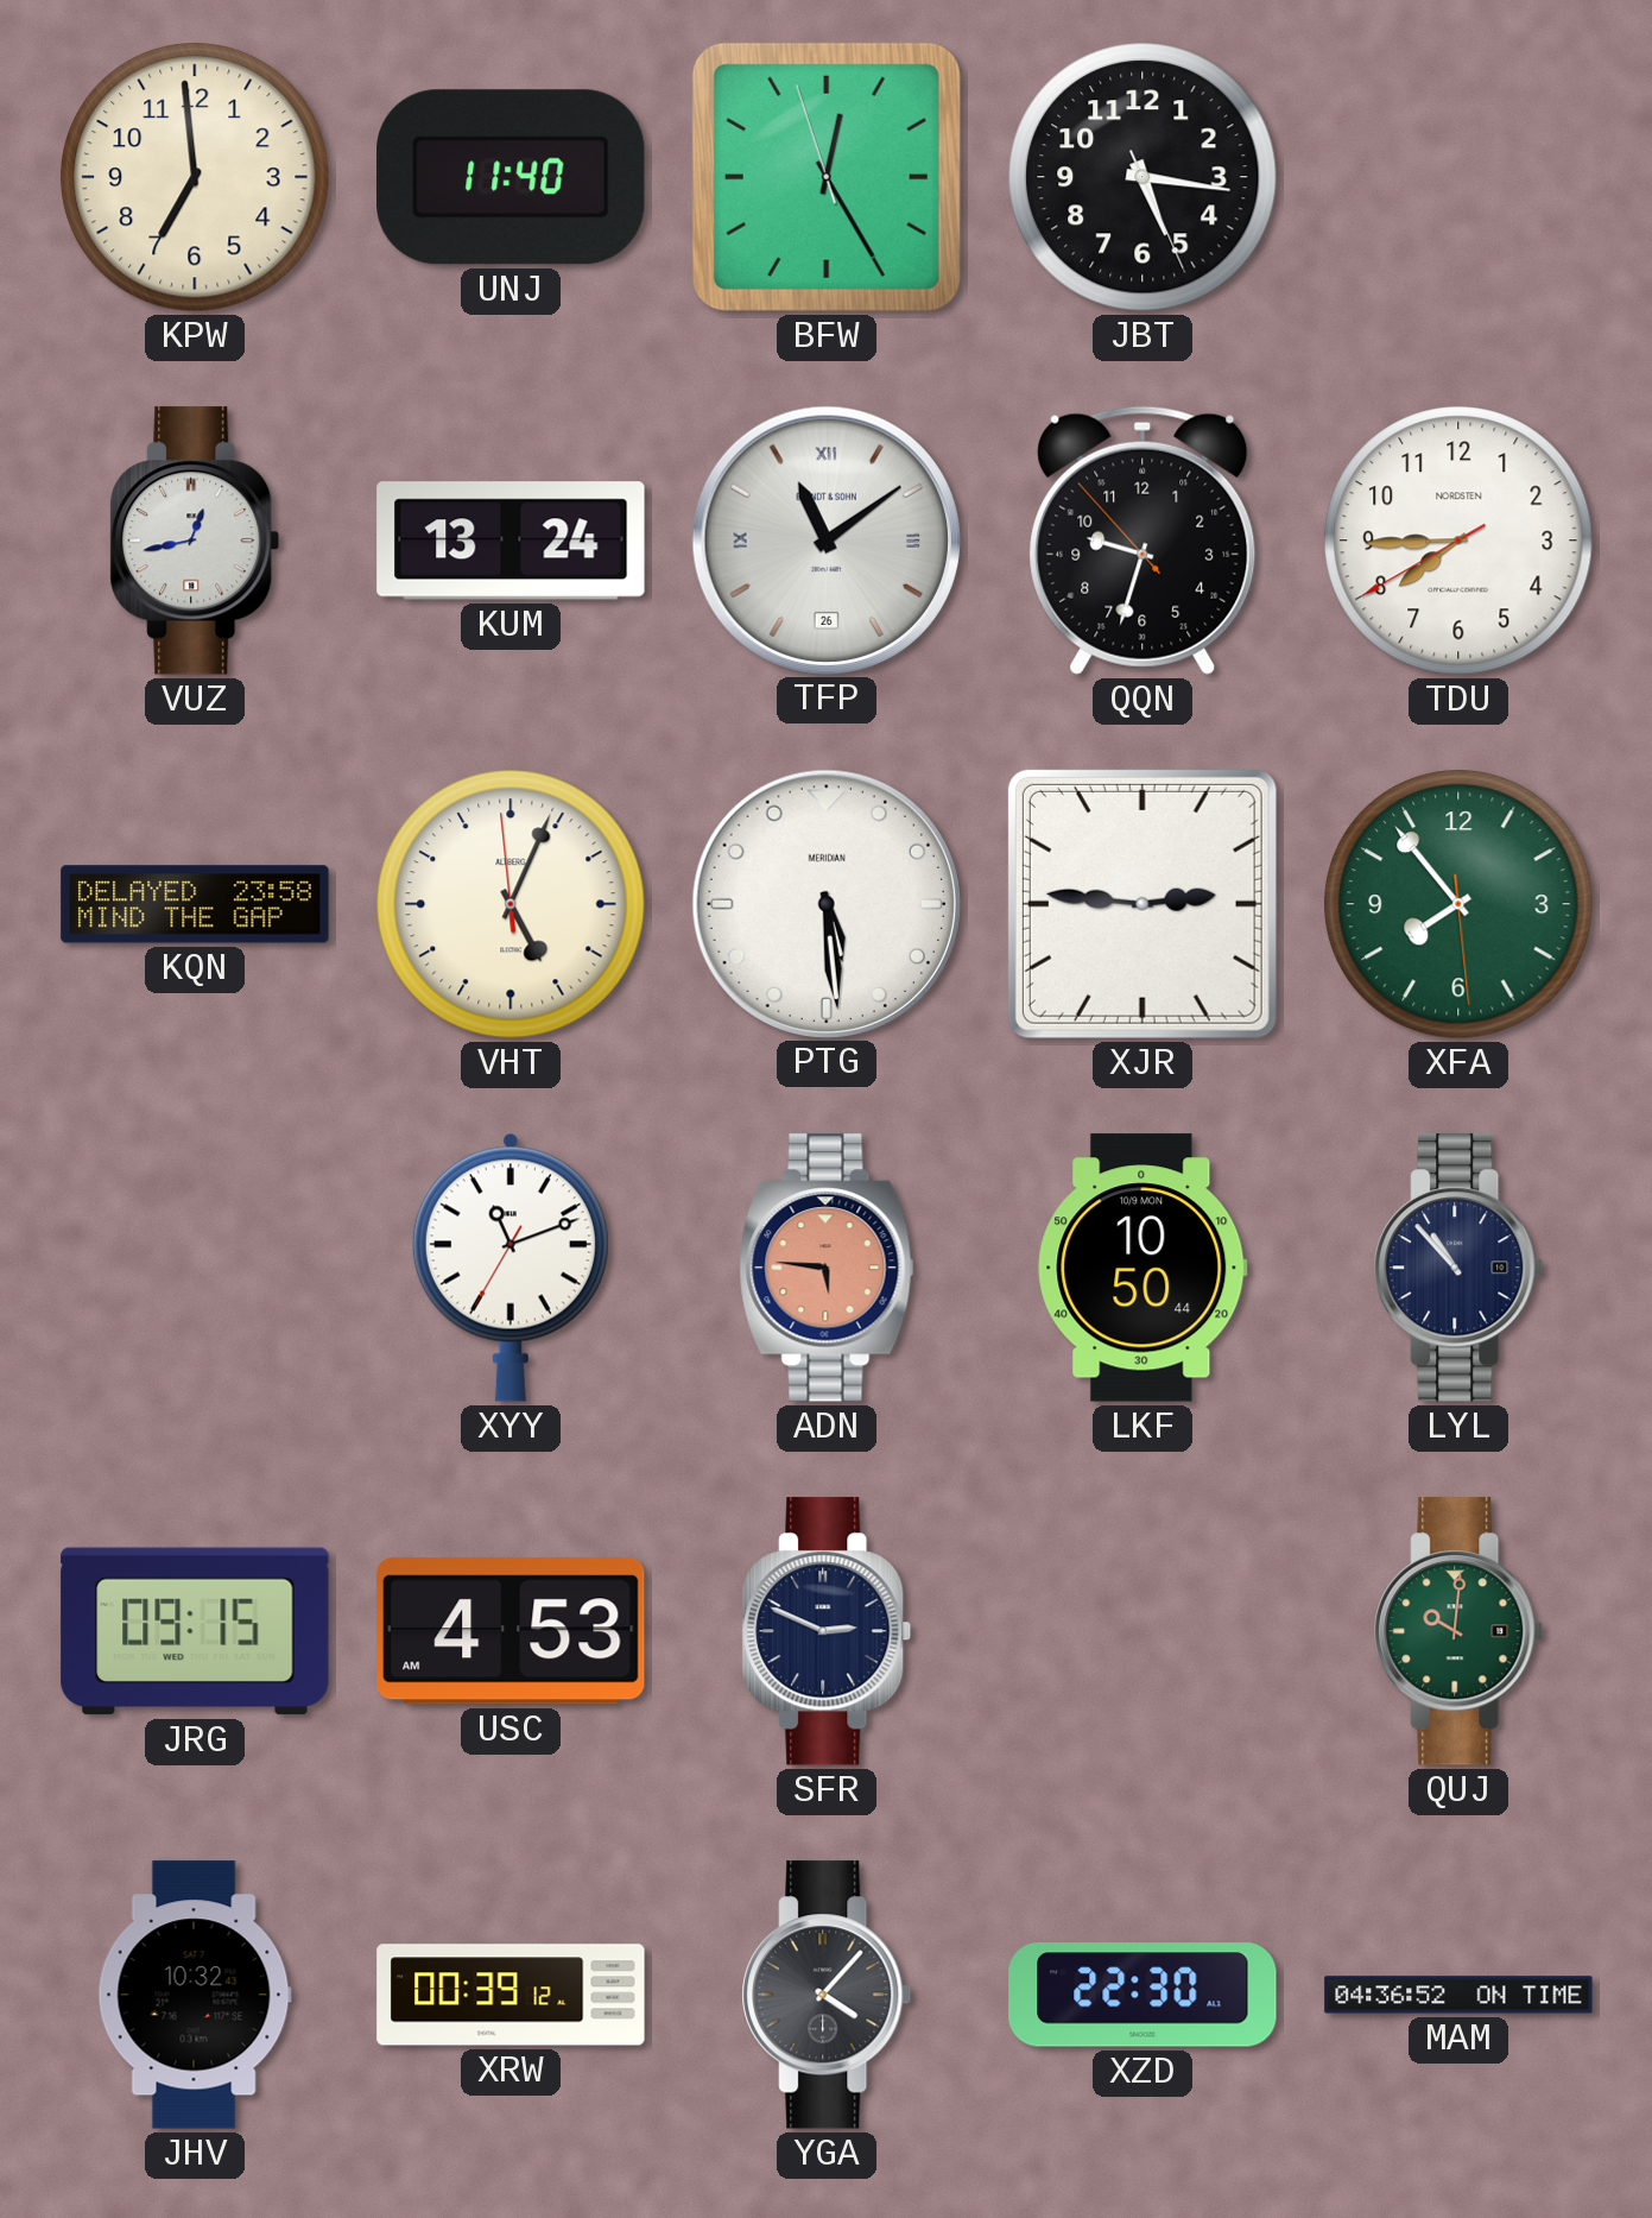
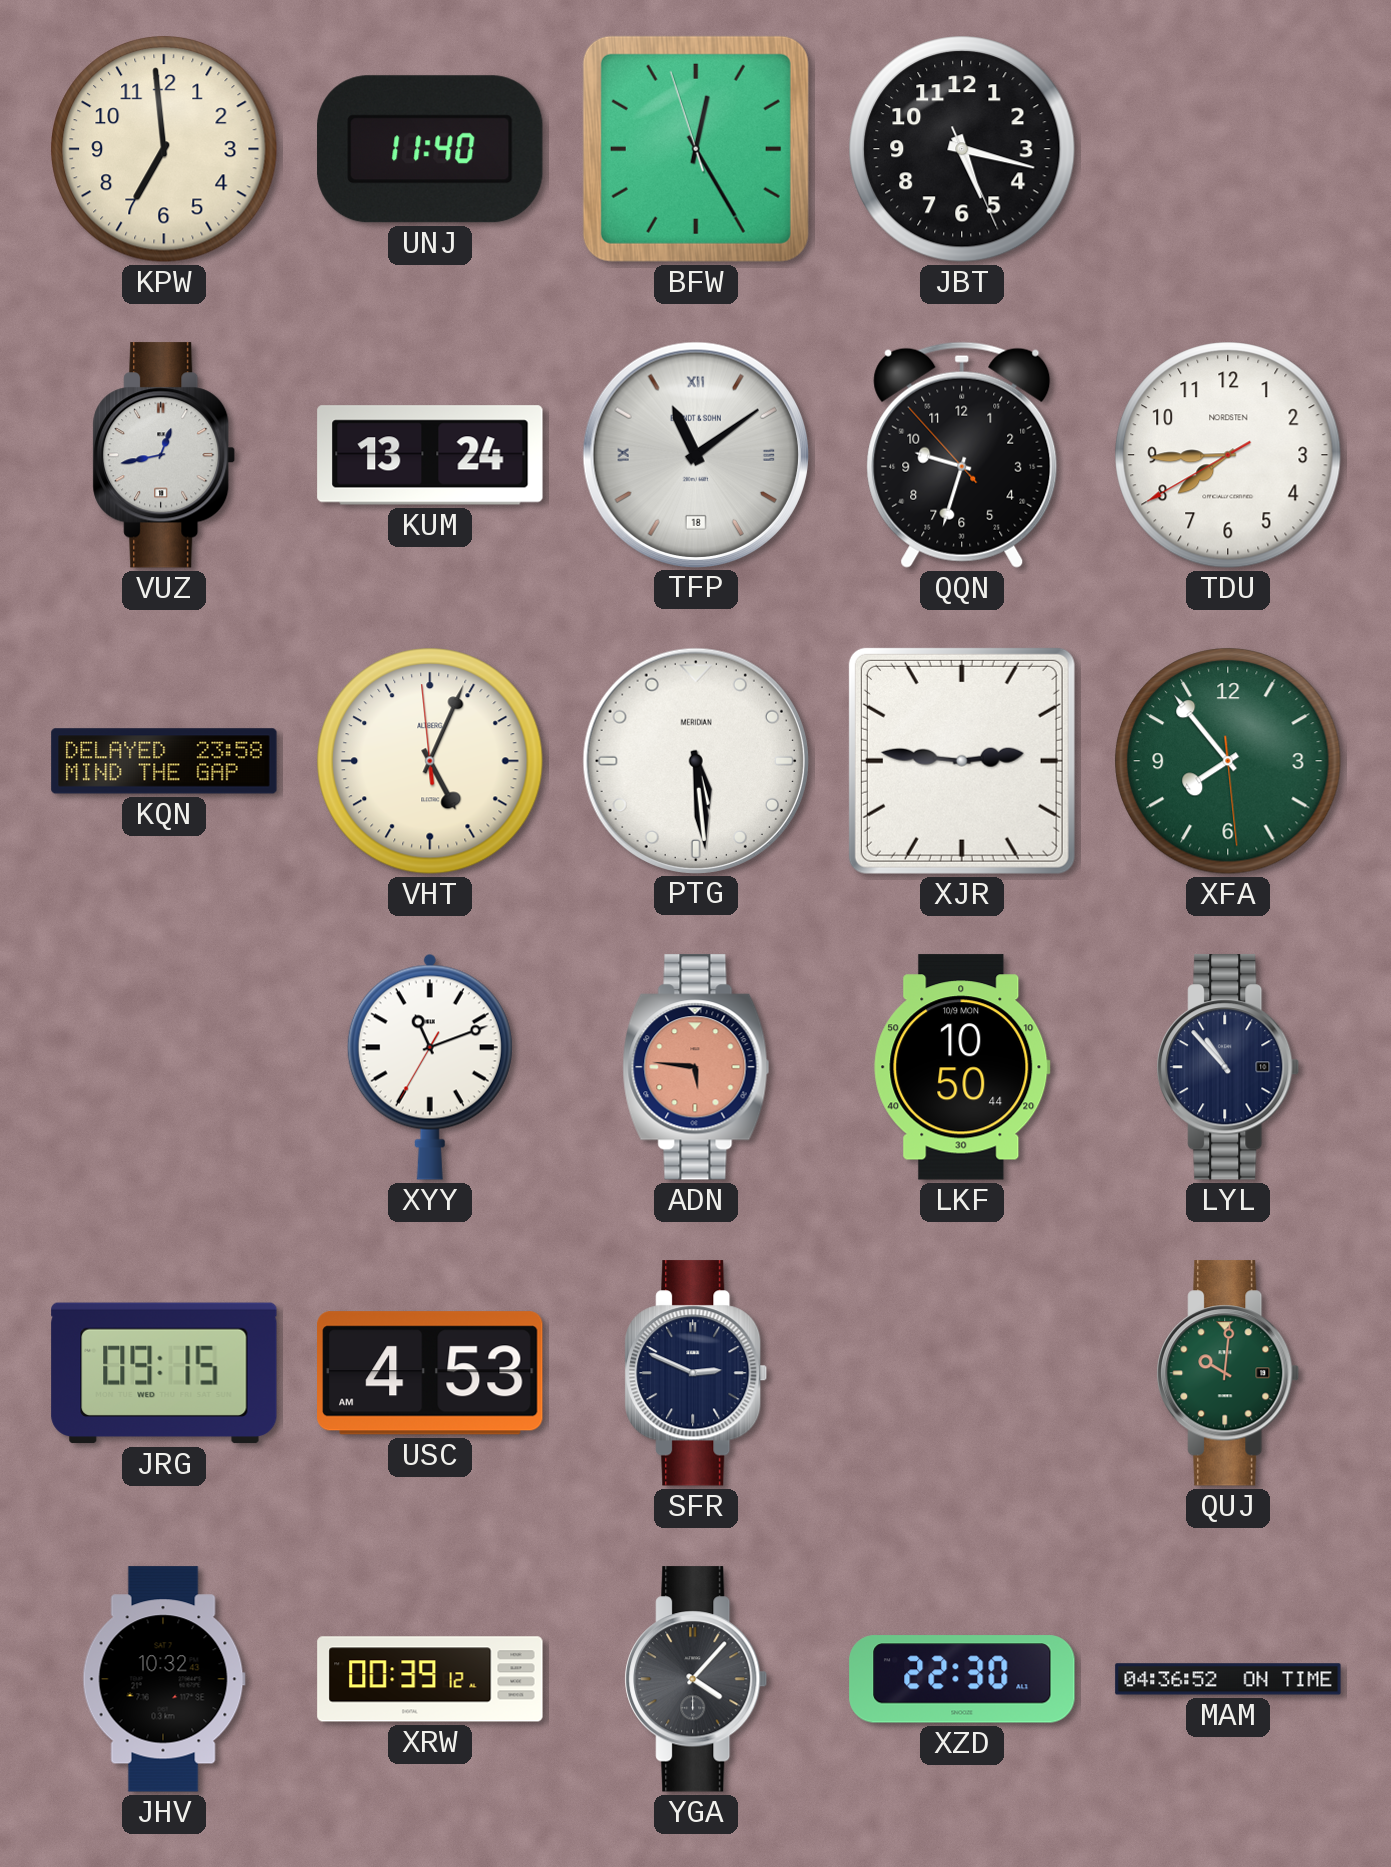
JBT: 5:16 -> 5:17
TFP date: 26 -> 18
